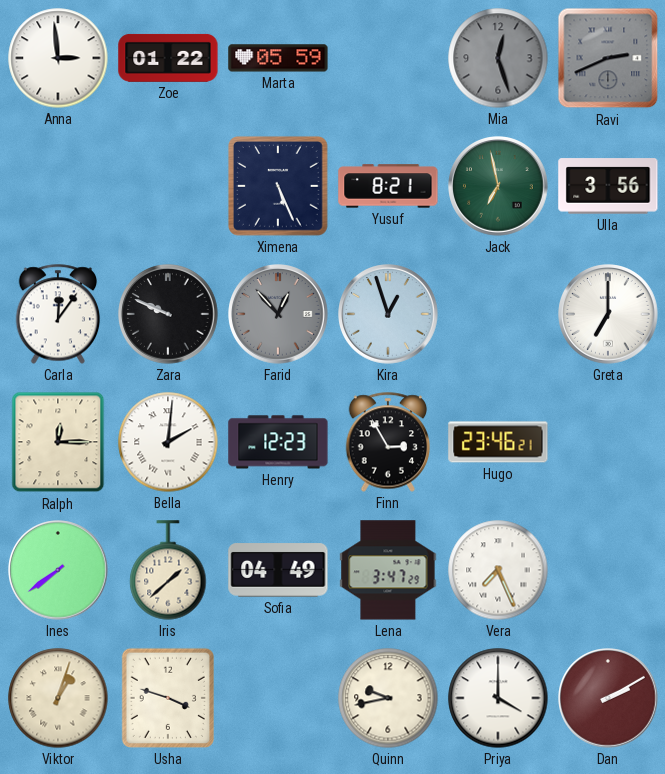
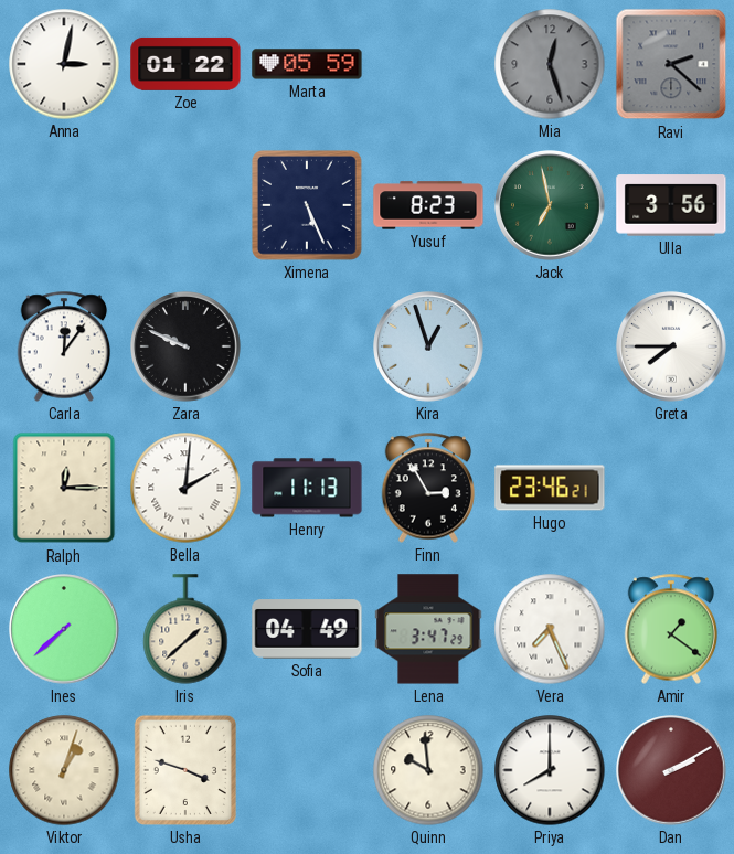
Anna: 2:59 -> 3:02
Ravi: 2:41 -> 2:22
Yusuf: 8:21 -> 8:23
Farid: 12:53 -> none
Greta: 7:00 -> 7:45
Henry: 12:23 -> 11:13
Ines: 7:39 -> 7:38
Amir: none -> 1:21
Quinn: 9:43 -> 9:59
Priya: 4:00 -> 8:00
